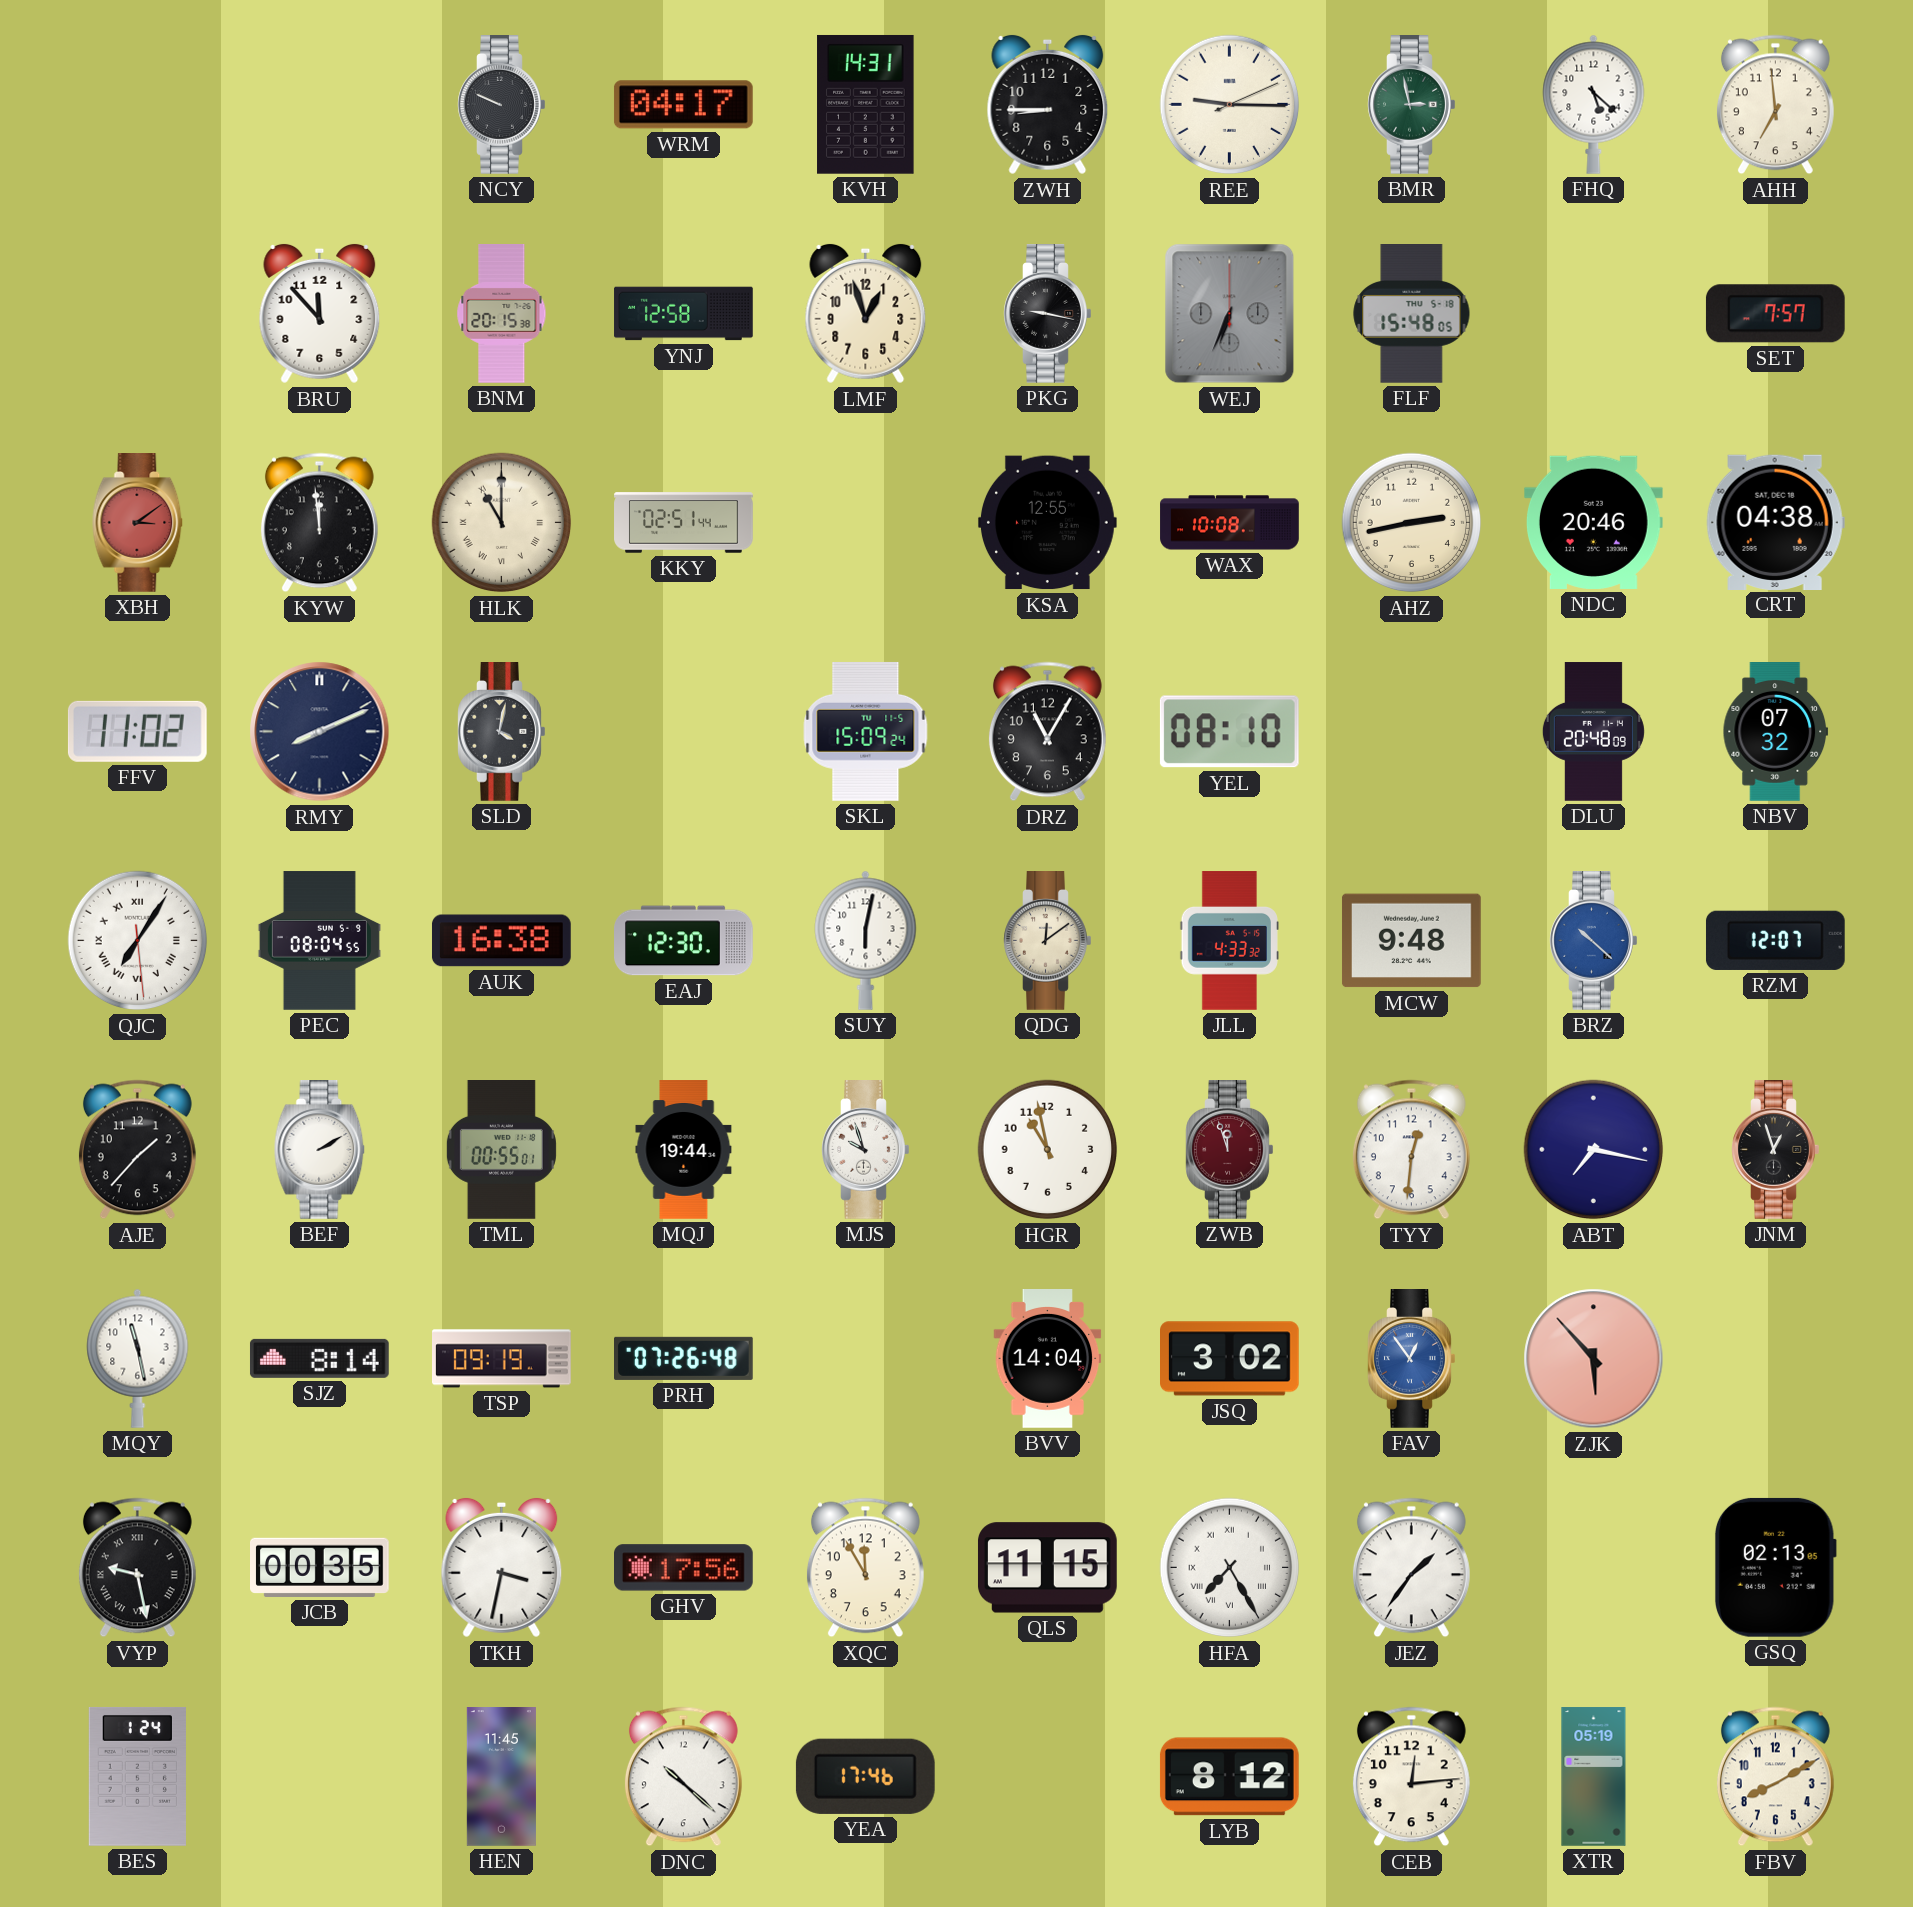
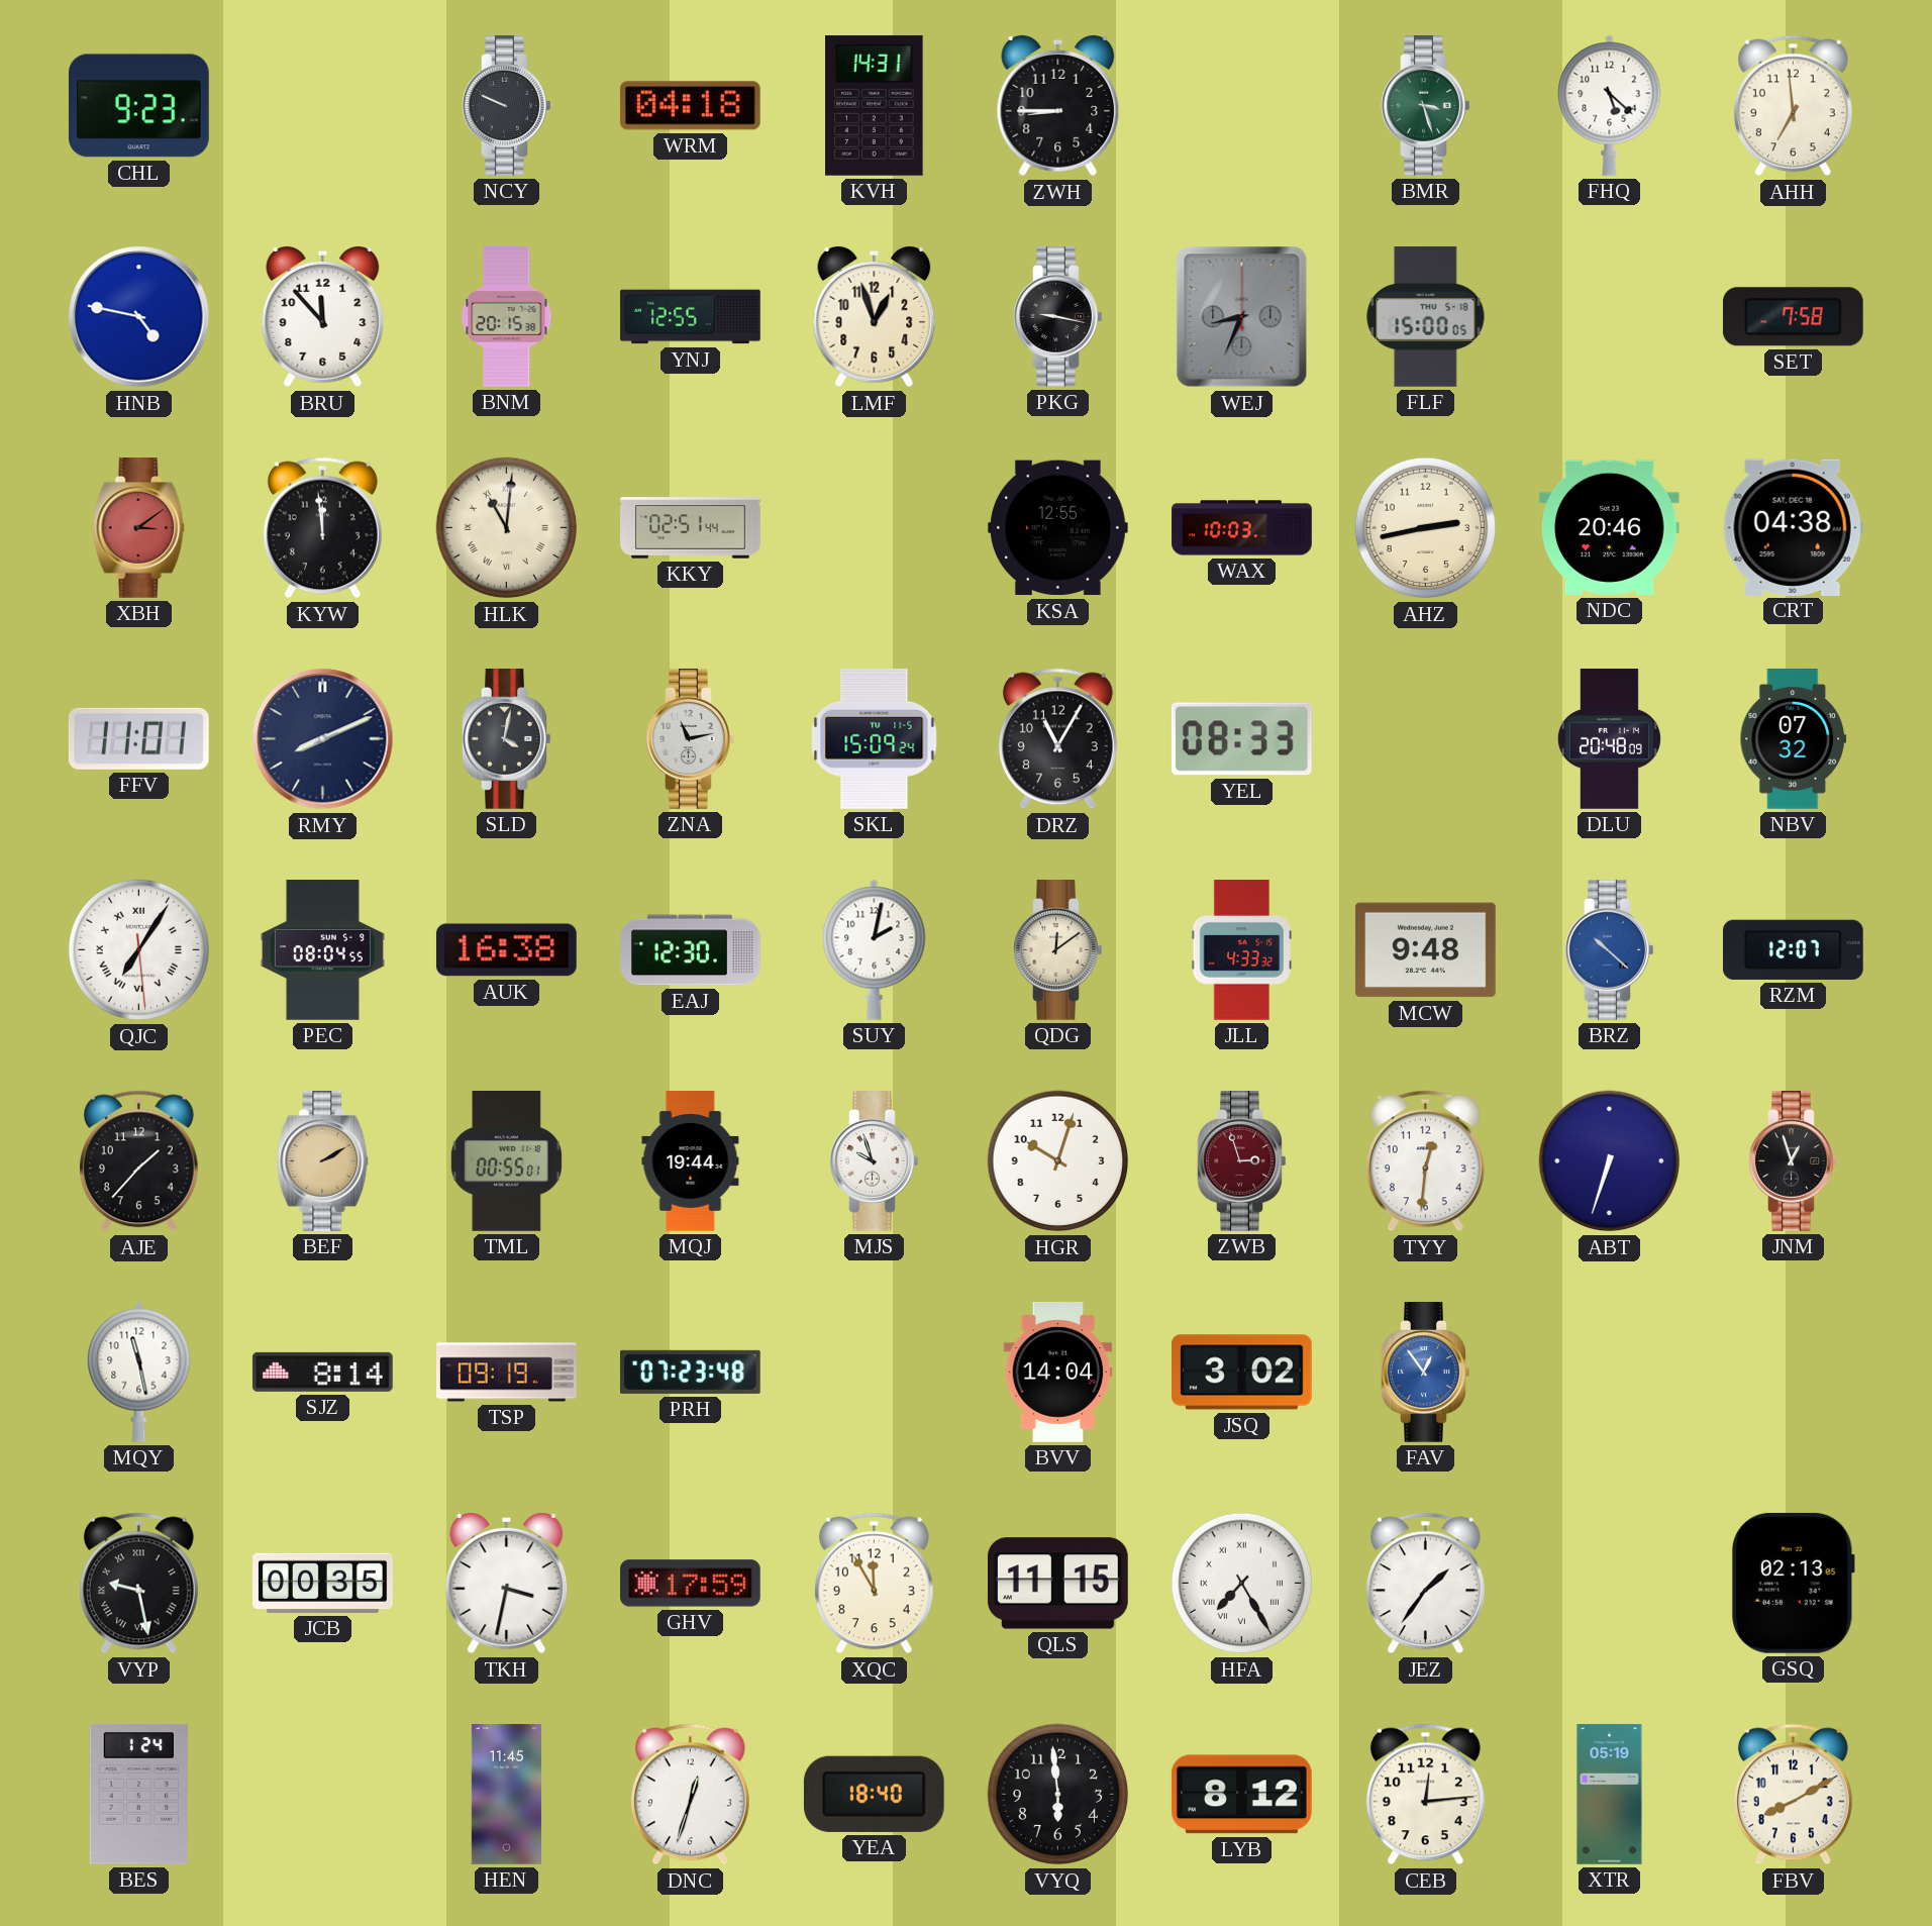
CHL: none -> 9:23
WRM: 04:17 -> 04:18
REE: 9:15 -> none
BMR: 2:58 -> 3:27
HNB: none -> 4:47
YNJ: 12:58 -> 12:55
WEJ: 6:34 -> 8:34
FLF: 15:48 -> 15:00
SET: 7:57 -> 7:58
HLK: 11:00 -> 11:01
WAX: 10:08 -> 10:03
FFV: 11:02 -> 11:01
ZNA: none -> 11:13
YEL: 08:10 -> 08:33
SUY: 6:02 -> 2:02
BEF dial: white -> champagne
HGR: 10:58 -> 10:03
ZWB: 11:57 -> 2:57
ABT: 7:17 -> 6:33
PRH: 07:26 -> 07:23
ZJK: 5:53 -> none
GHV: 17:56 -> 17:59
DNC: 10:22 -> 12:33
YEA: 17:46 -> 18:40
VYQ: none -> 5:59
